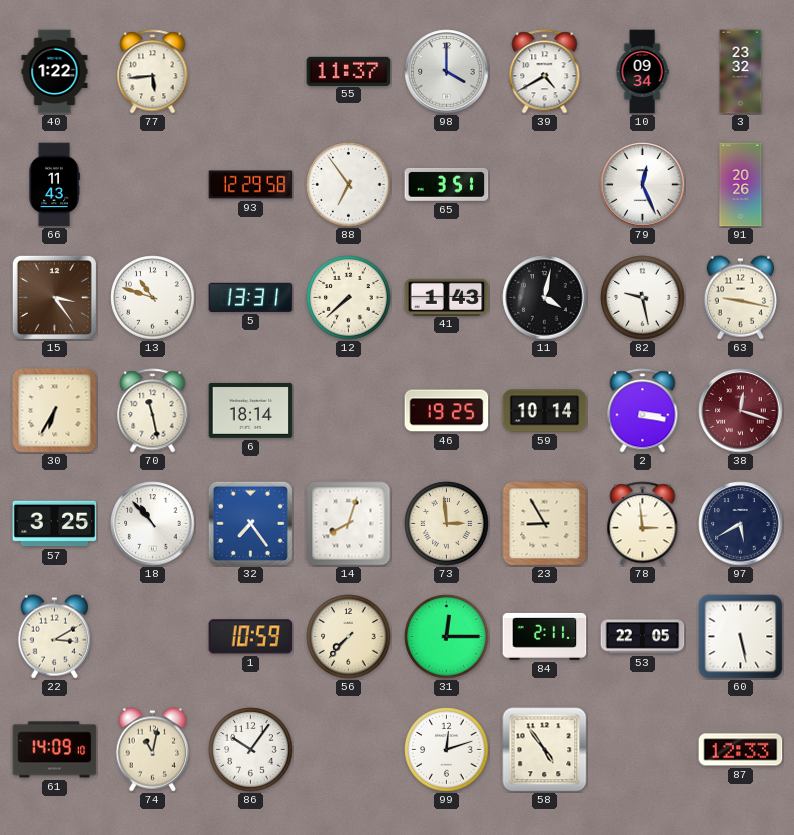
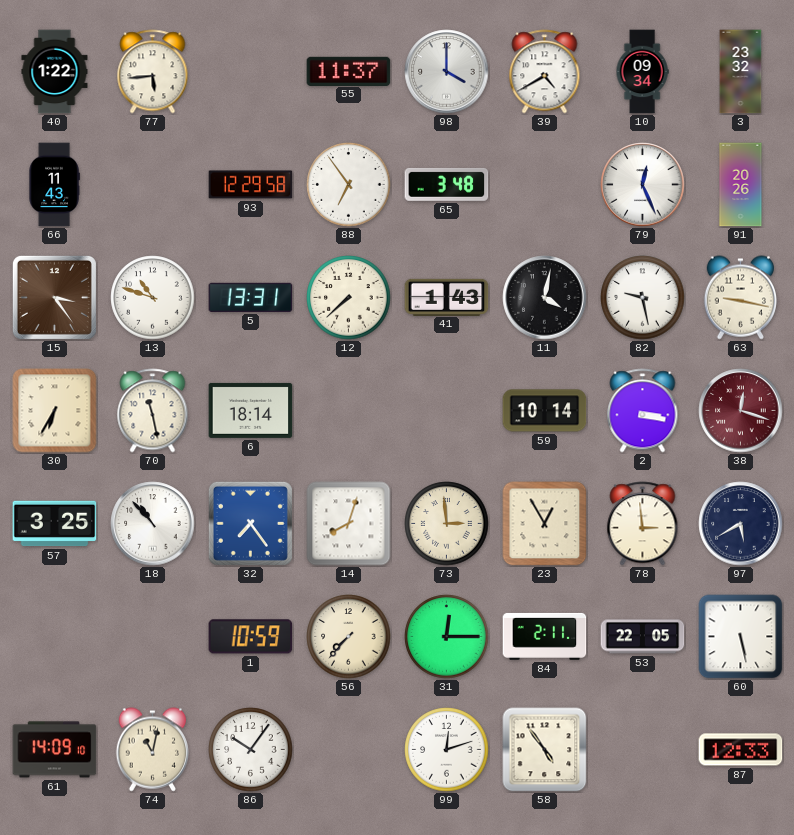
65: 3:51 -> 3:48
46: 19:25 -> none
23: 8:55 -> 12:55
22: 3:10 -> none
